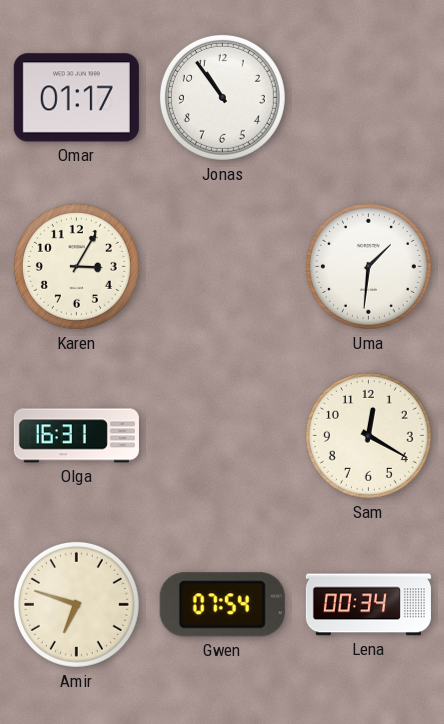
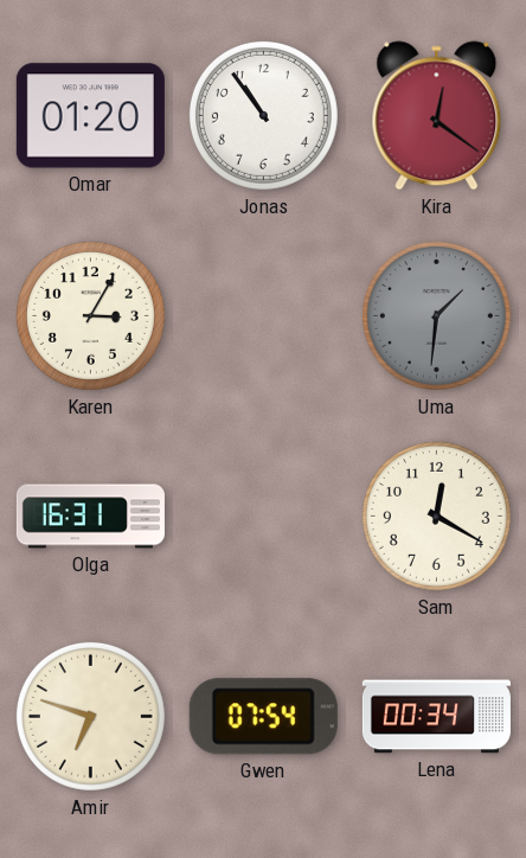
Omar: 01:17 -> 01:20
Kira: none -> 12:21
Uma dial: white -> grey
